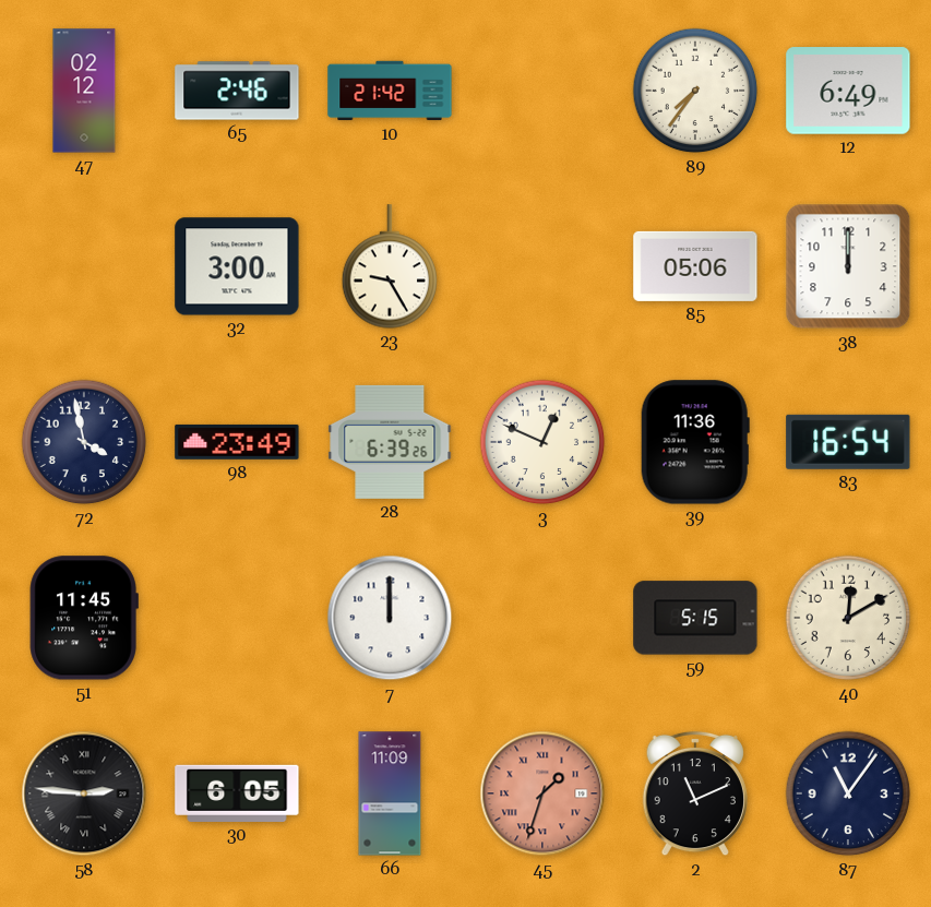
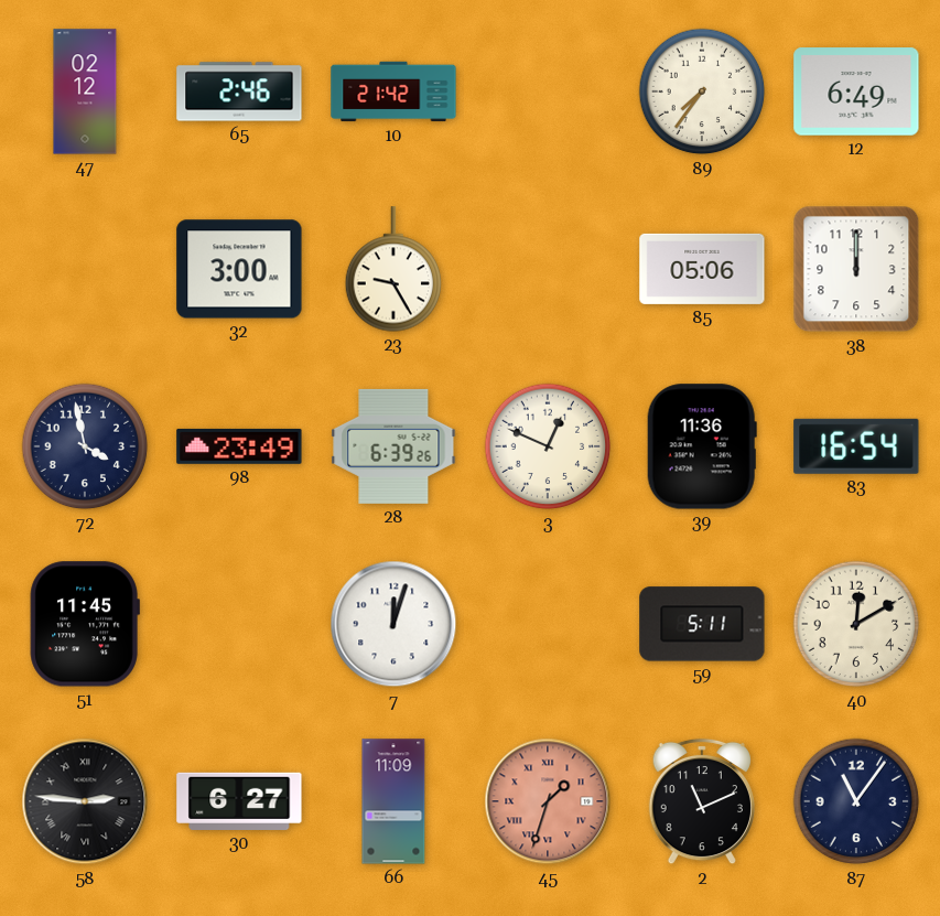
7: 12:00 -> 12:03
59: 5:15 -> 5:11
30: 6:05 -> 6:27
